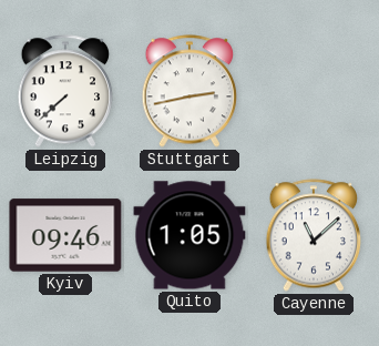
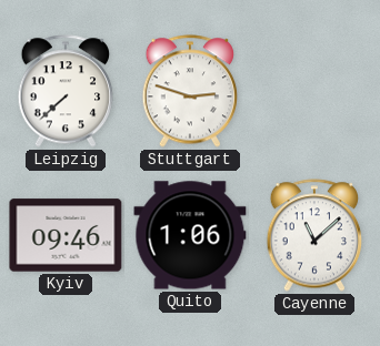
Stuttgart: 2:43 -> 2:48
Quito: 1:05 -> 1:06
